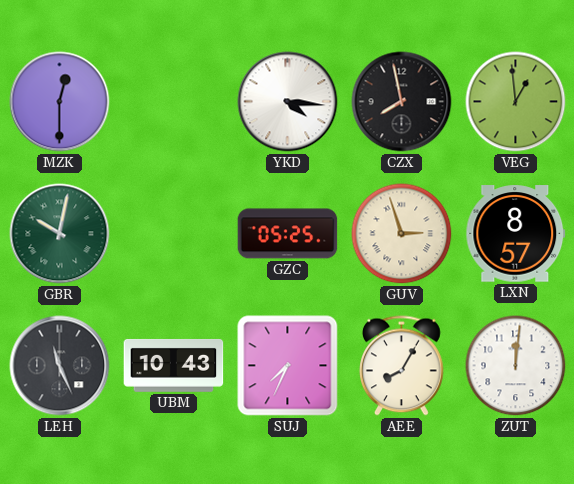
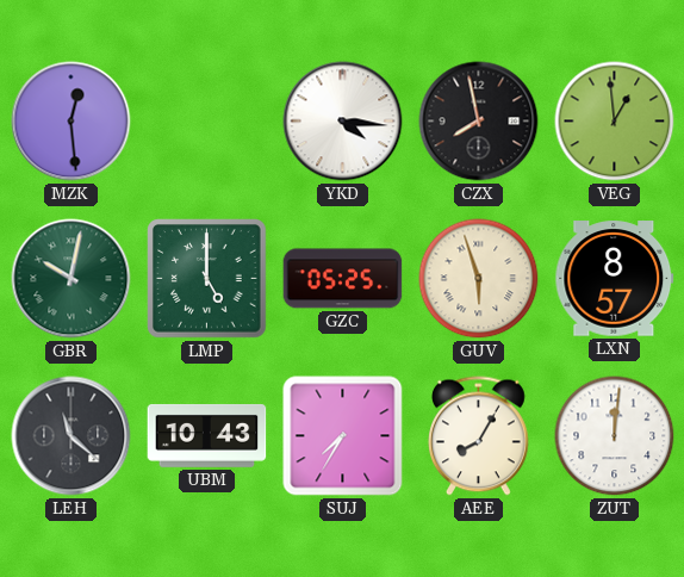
MZK: 12:30 -> 12:29
LMP: none -> 5:00
GUV: 2:57 -> 5:57
LEH: 11:26 -> 11:22
SUJ: 7:34 -> 7:35
